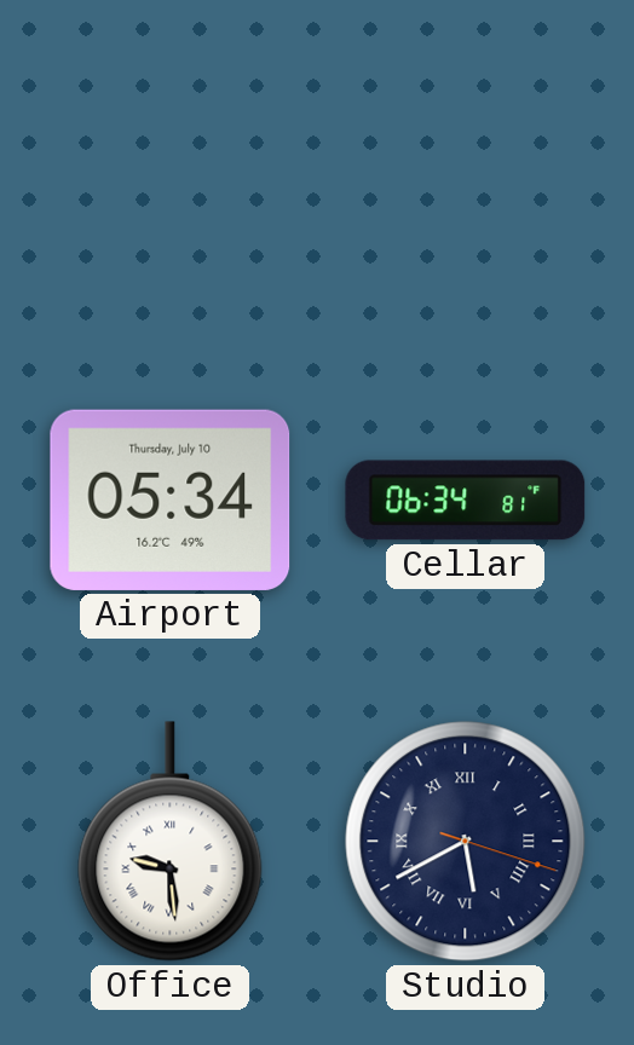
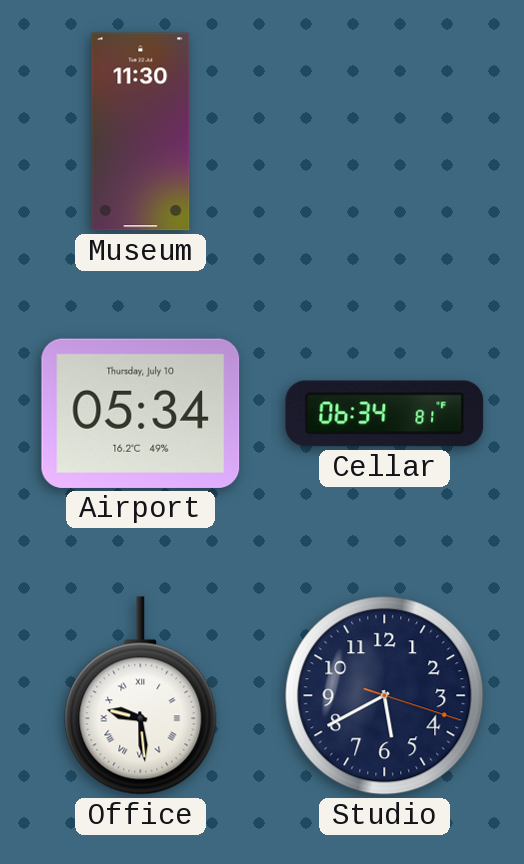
Museum: none -> 11:30
Studio numerals: Roman -> Arabic
